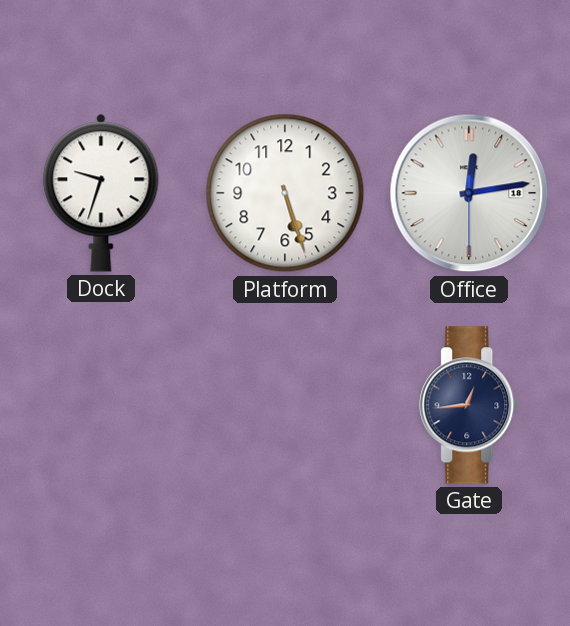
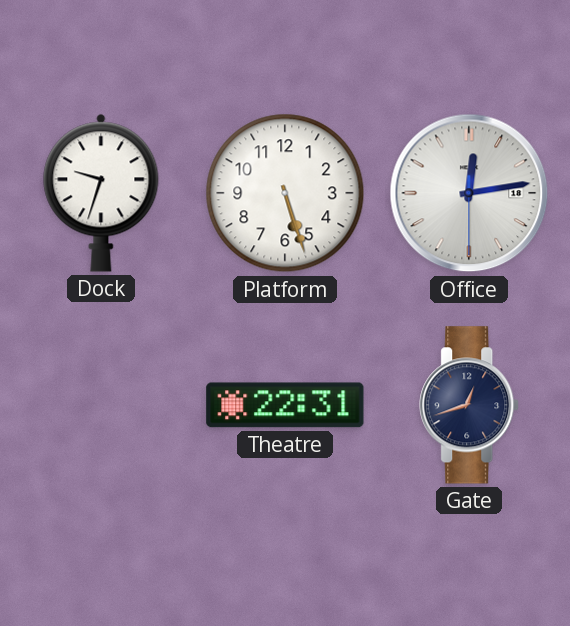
Theatre: none -> 22:31
Gate: 12:44 -> 12:42
